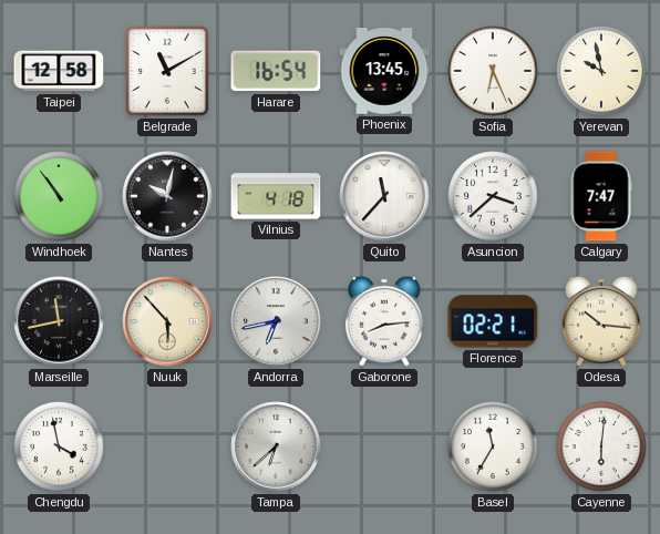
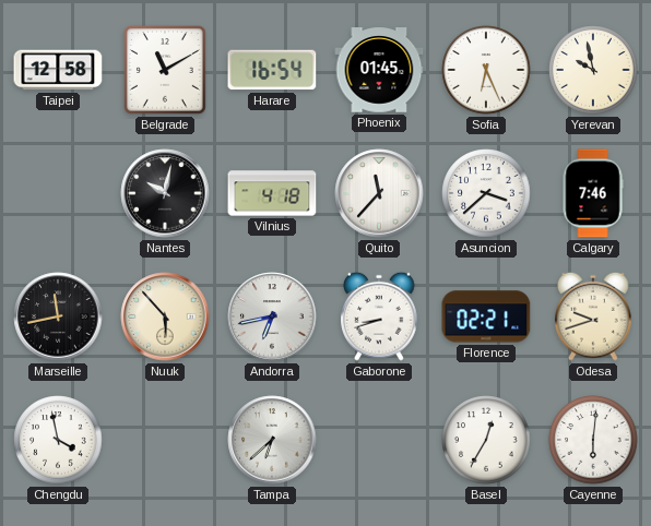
Phoenix: 13:45 -> 01:45
Windhoek: 10:54 -> none
Calgary: 7:47 -> 7:46
Gaborone: 8:14 -> 8:42
Odesa: 10:16 -> 9:42
Basel: 11:35 -> 12:35
